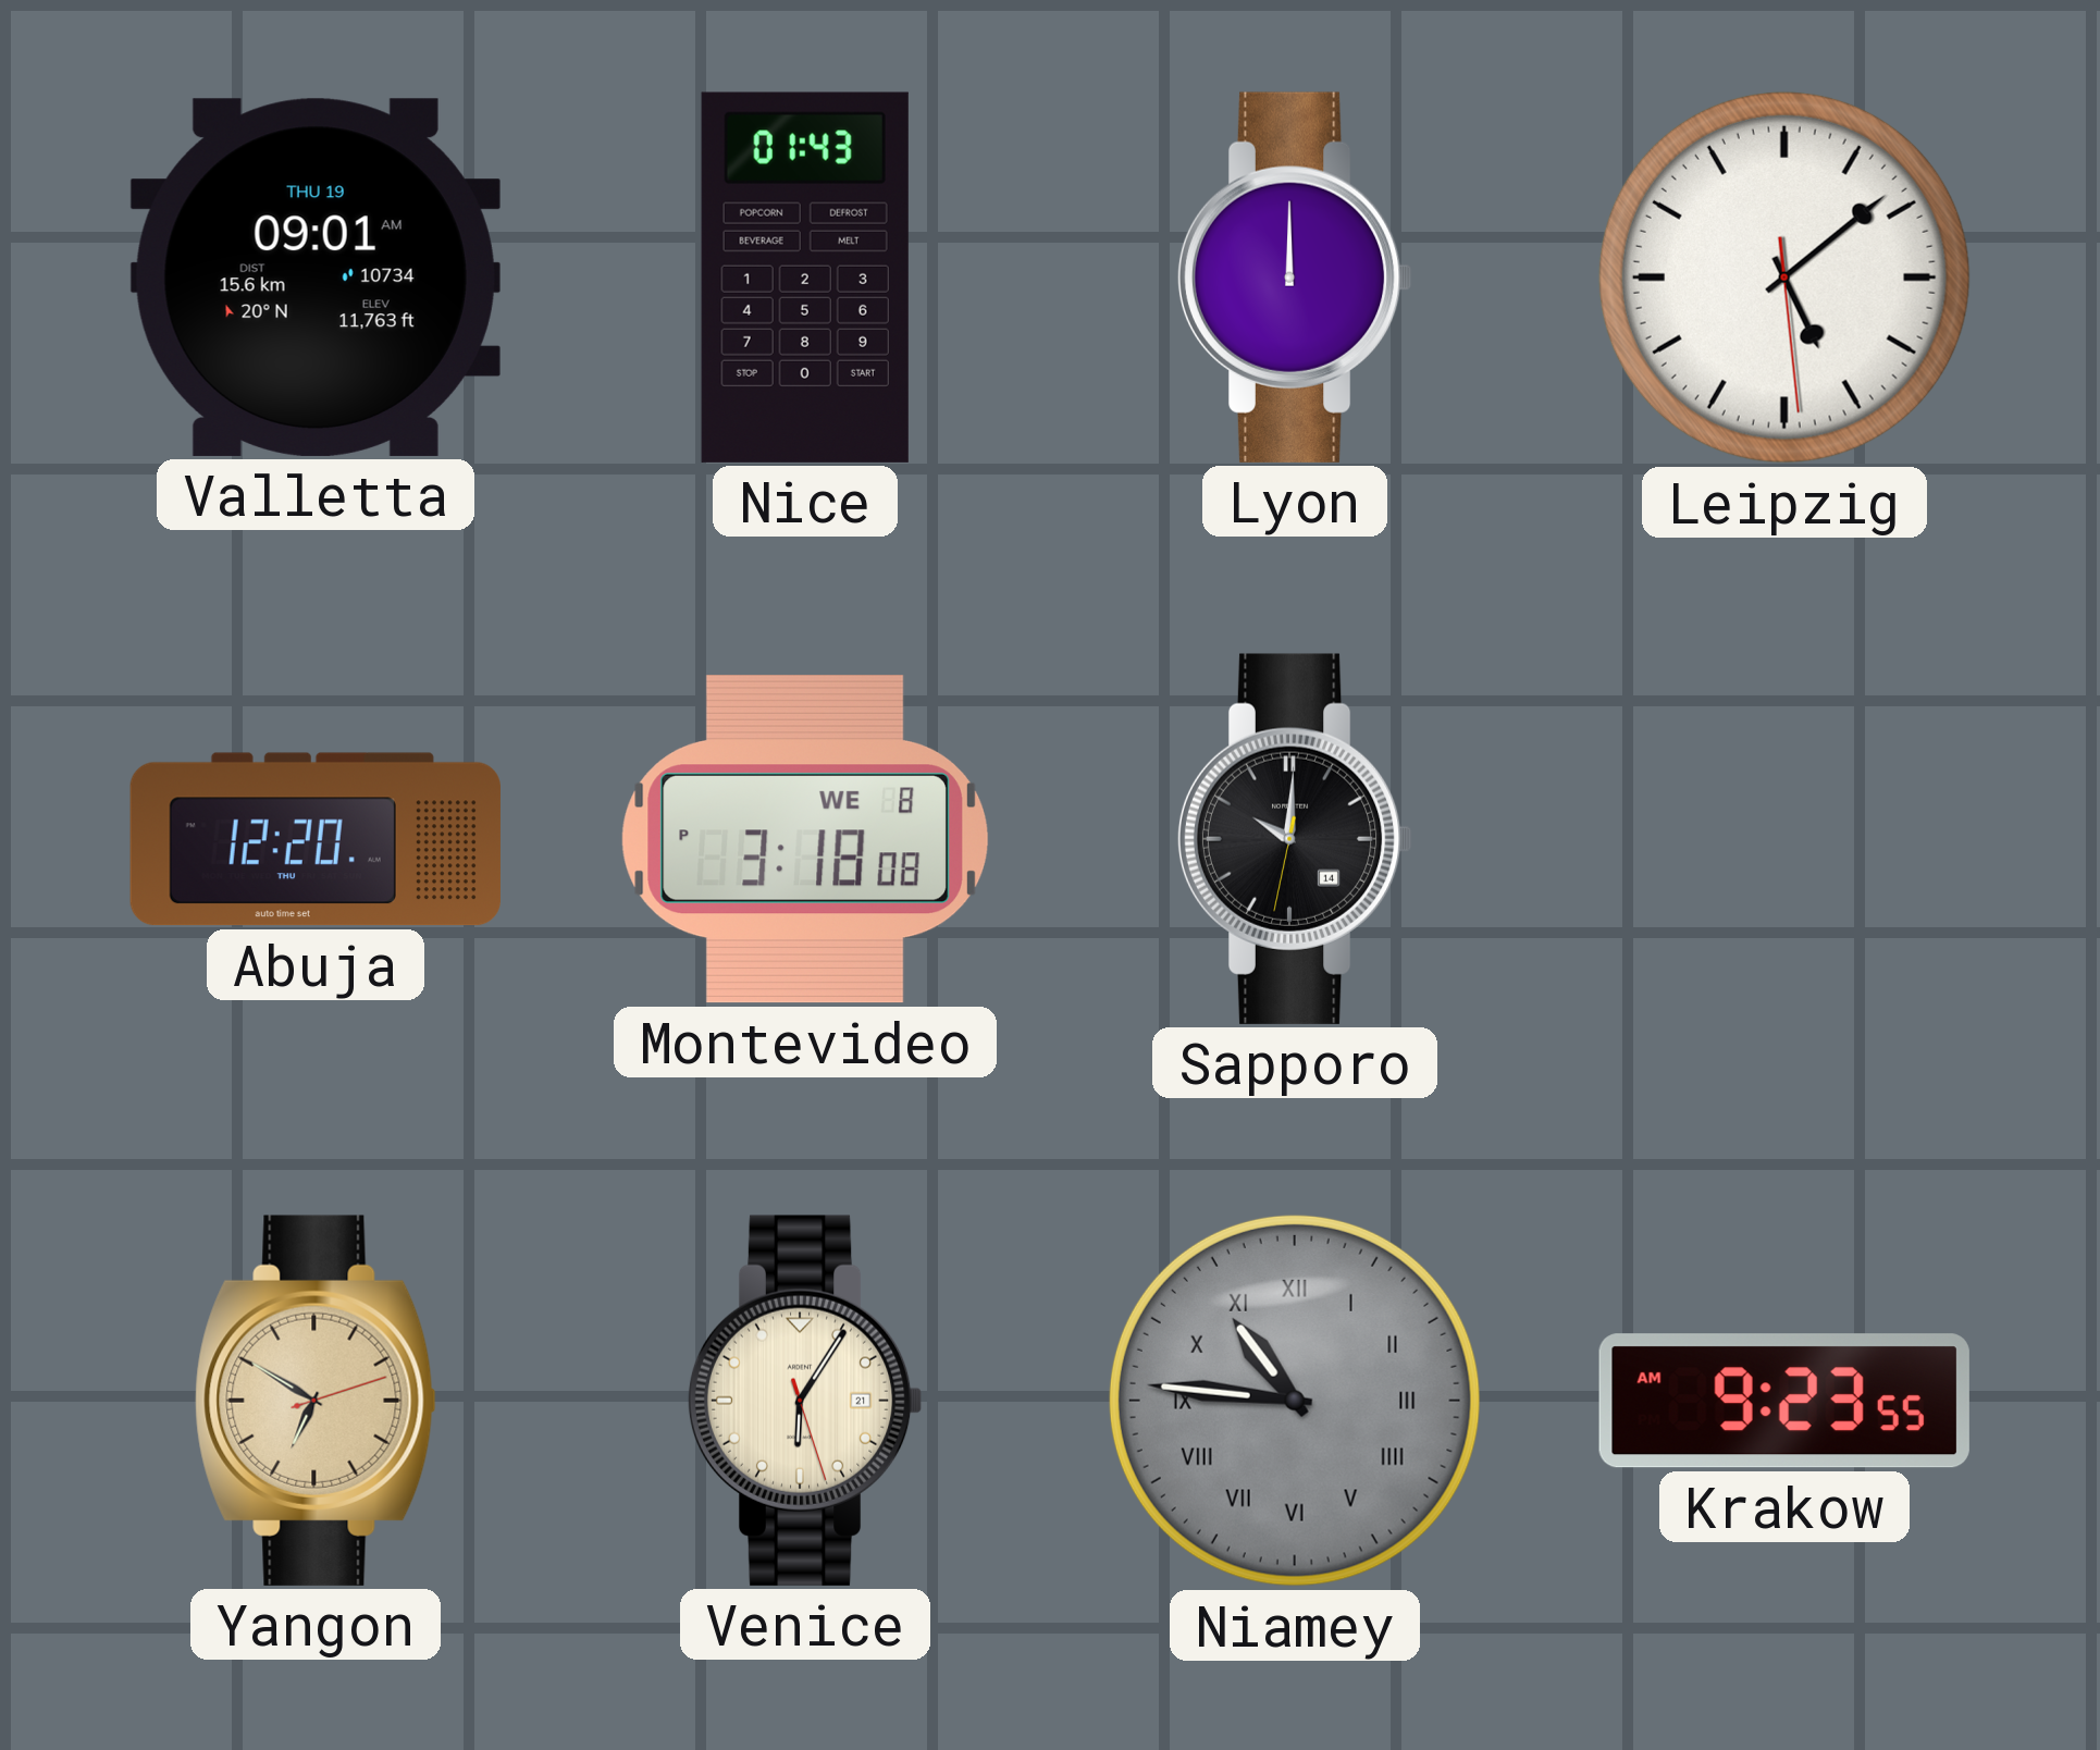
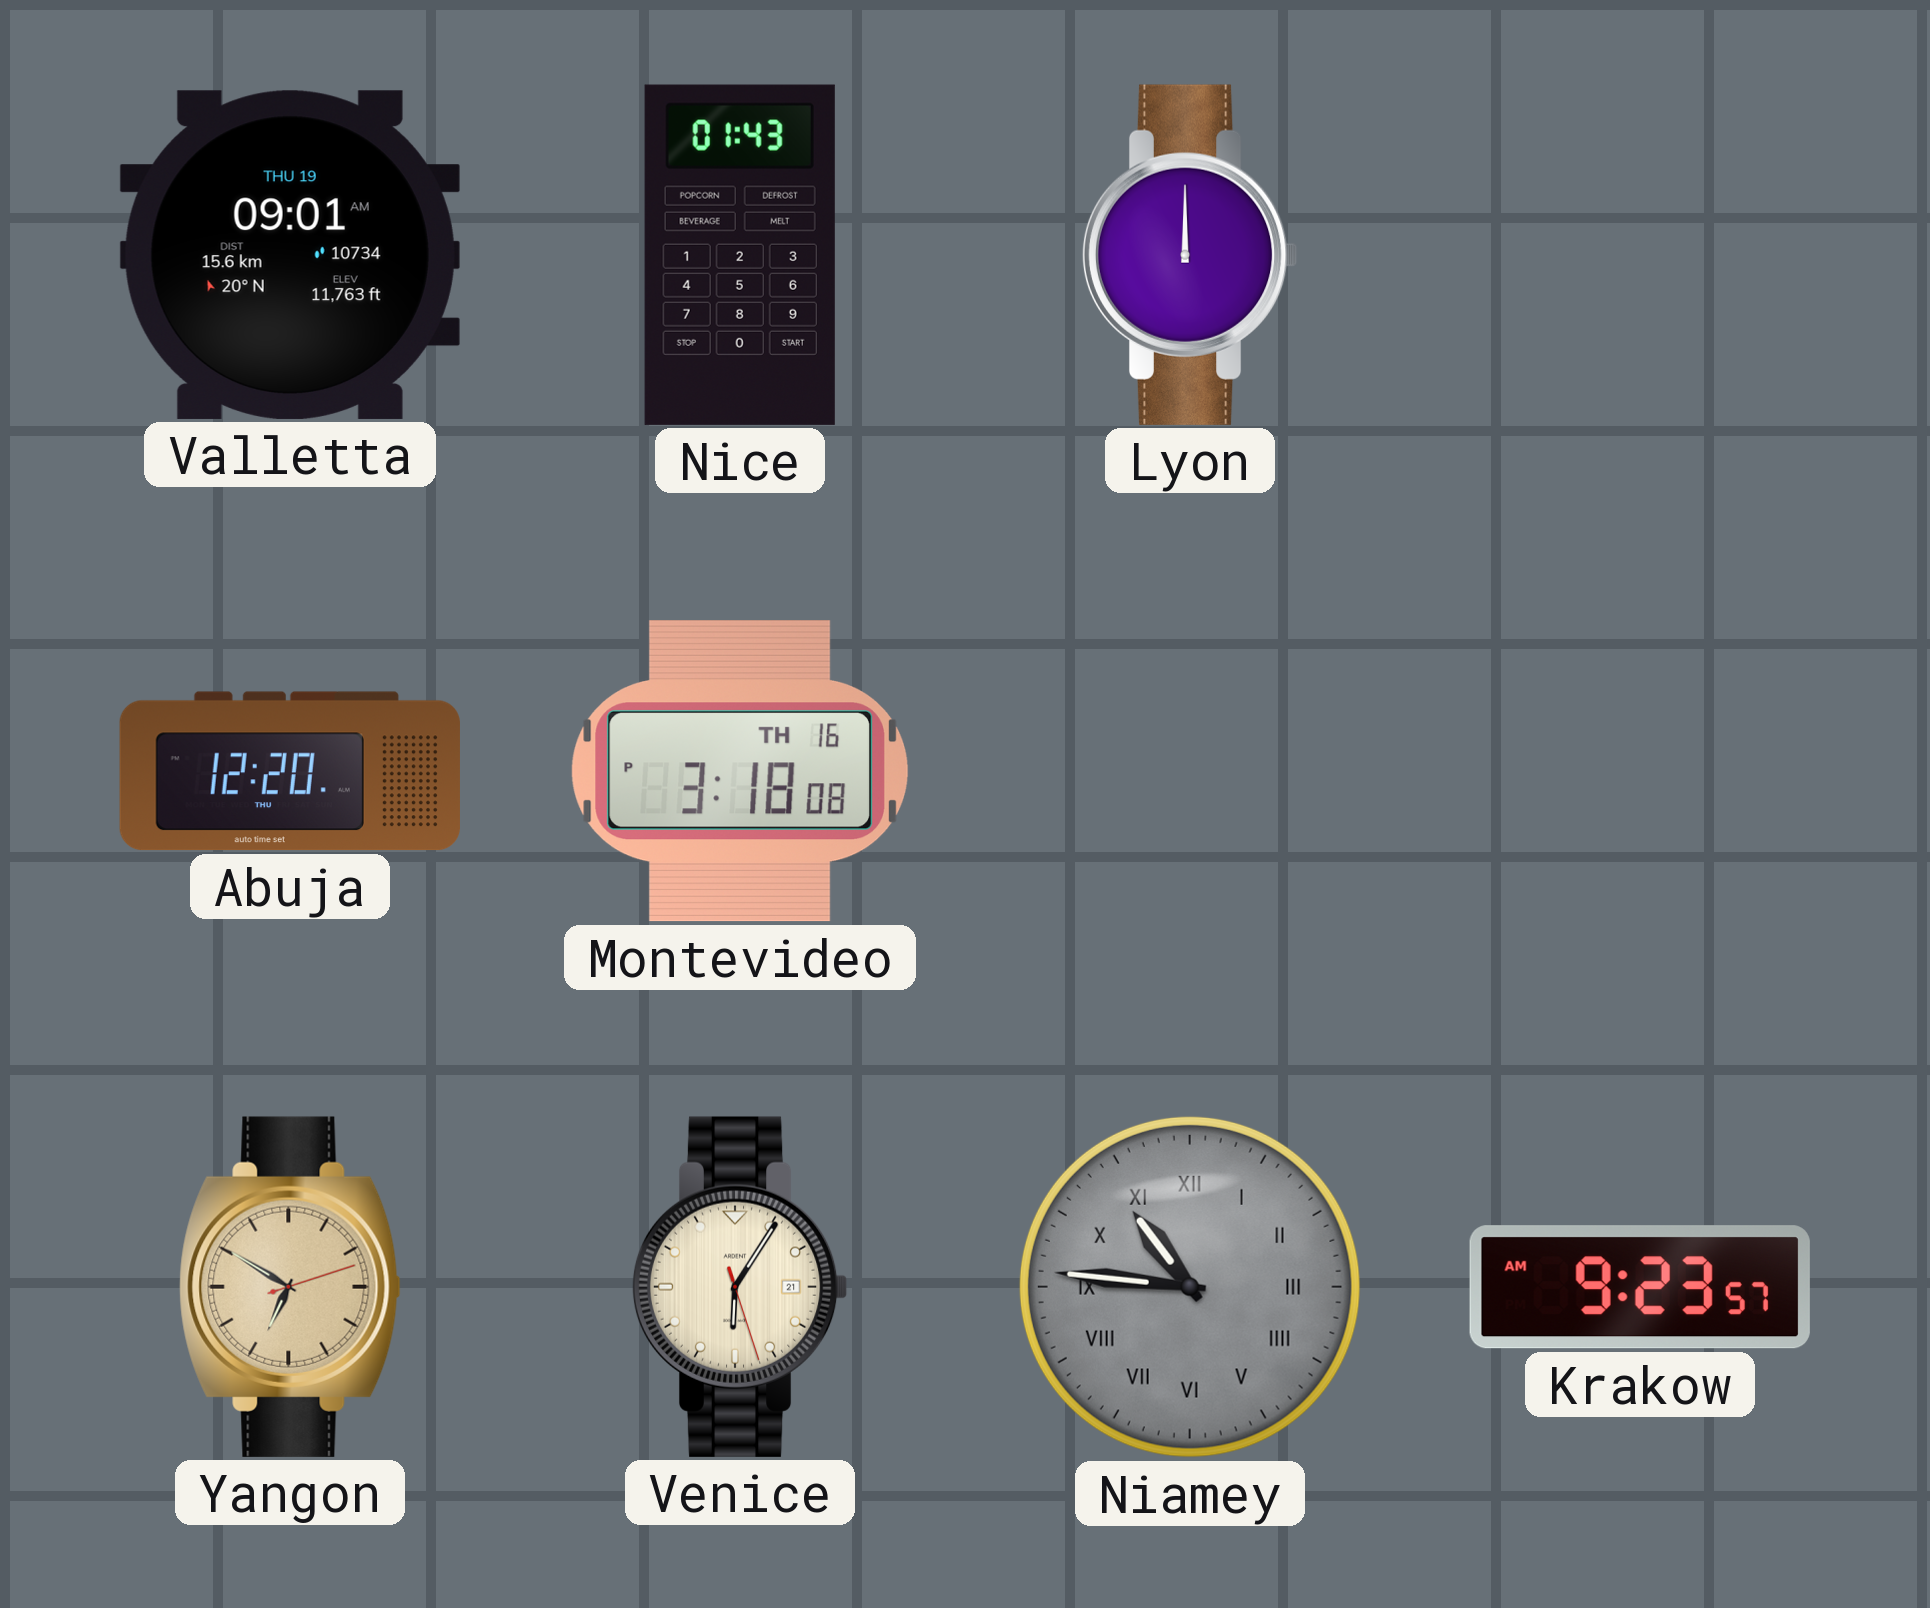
Leipzig: 5:08 -> none
Montevideo date: WE 8 -> TH 16
Sapporo: 10:00 -> none
Krakow: 9:23:55 AM -> 9:23:57 AM
